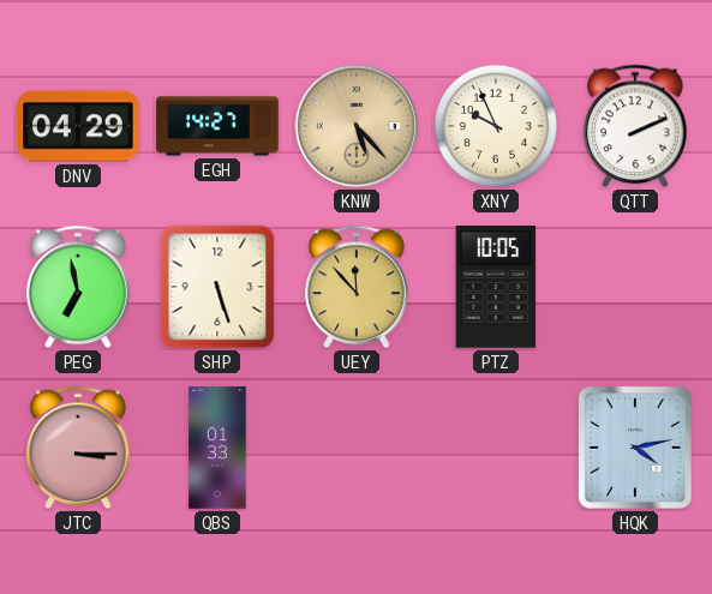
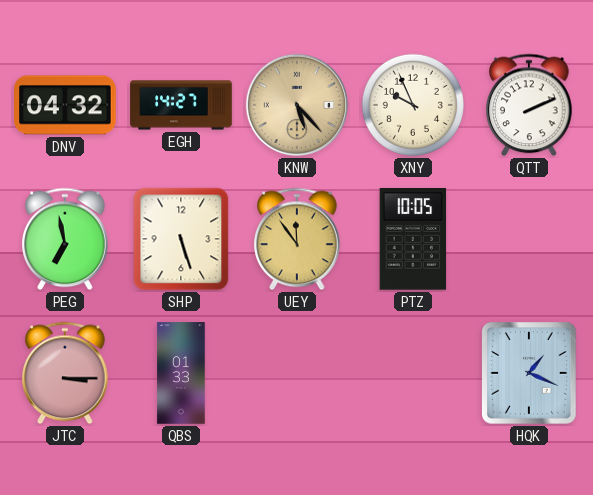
DNV: 04:29 -> 04:32
UEY: 11:53 -> 11:54
HQK: 4:13 -> 1:19
